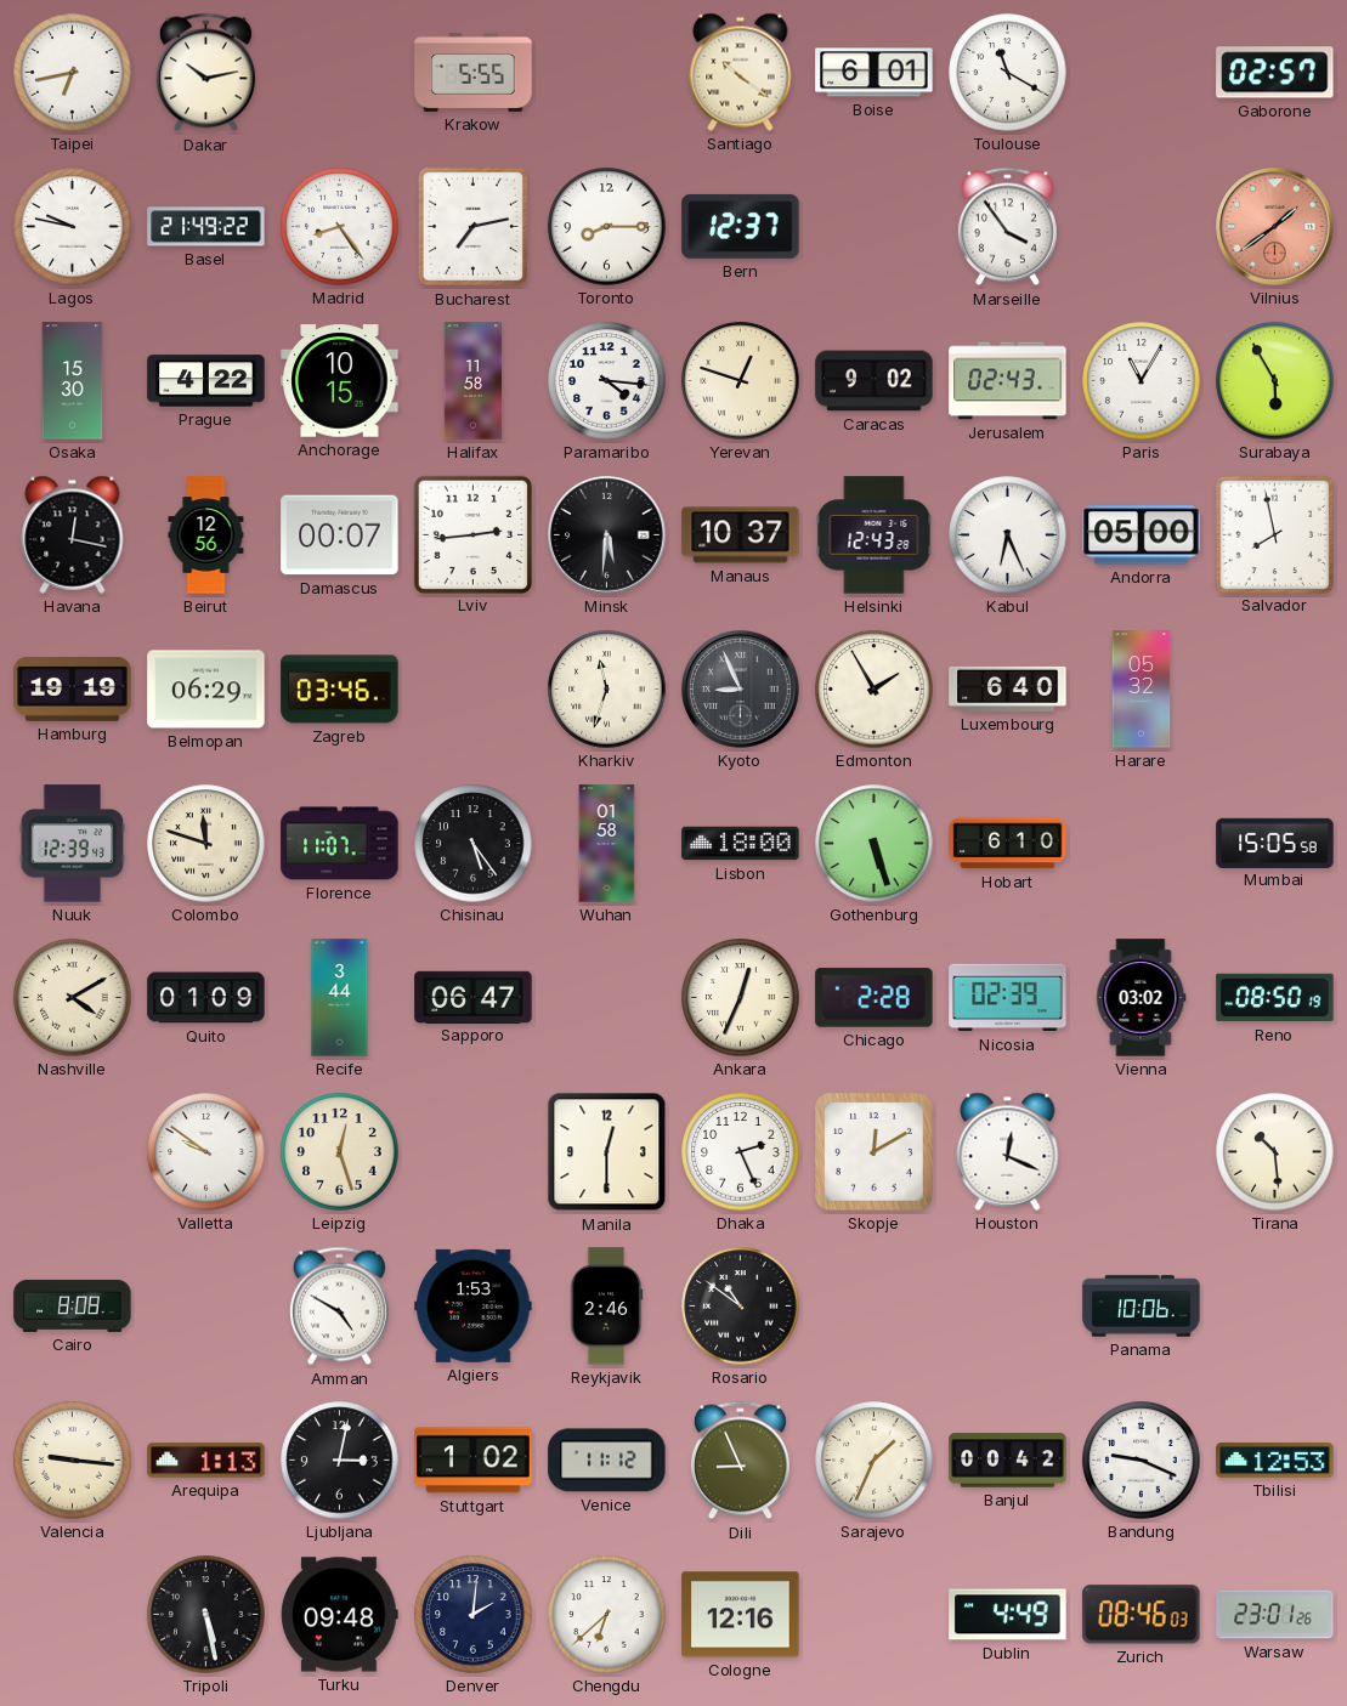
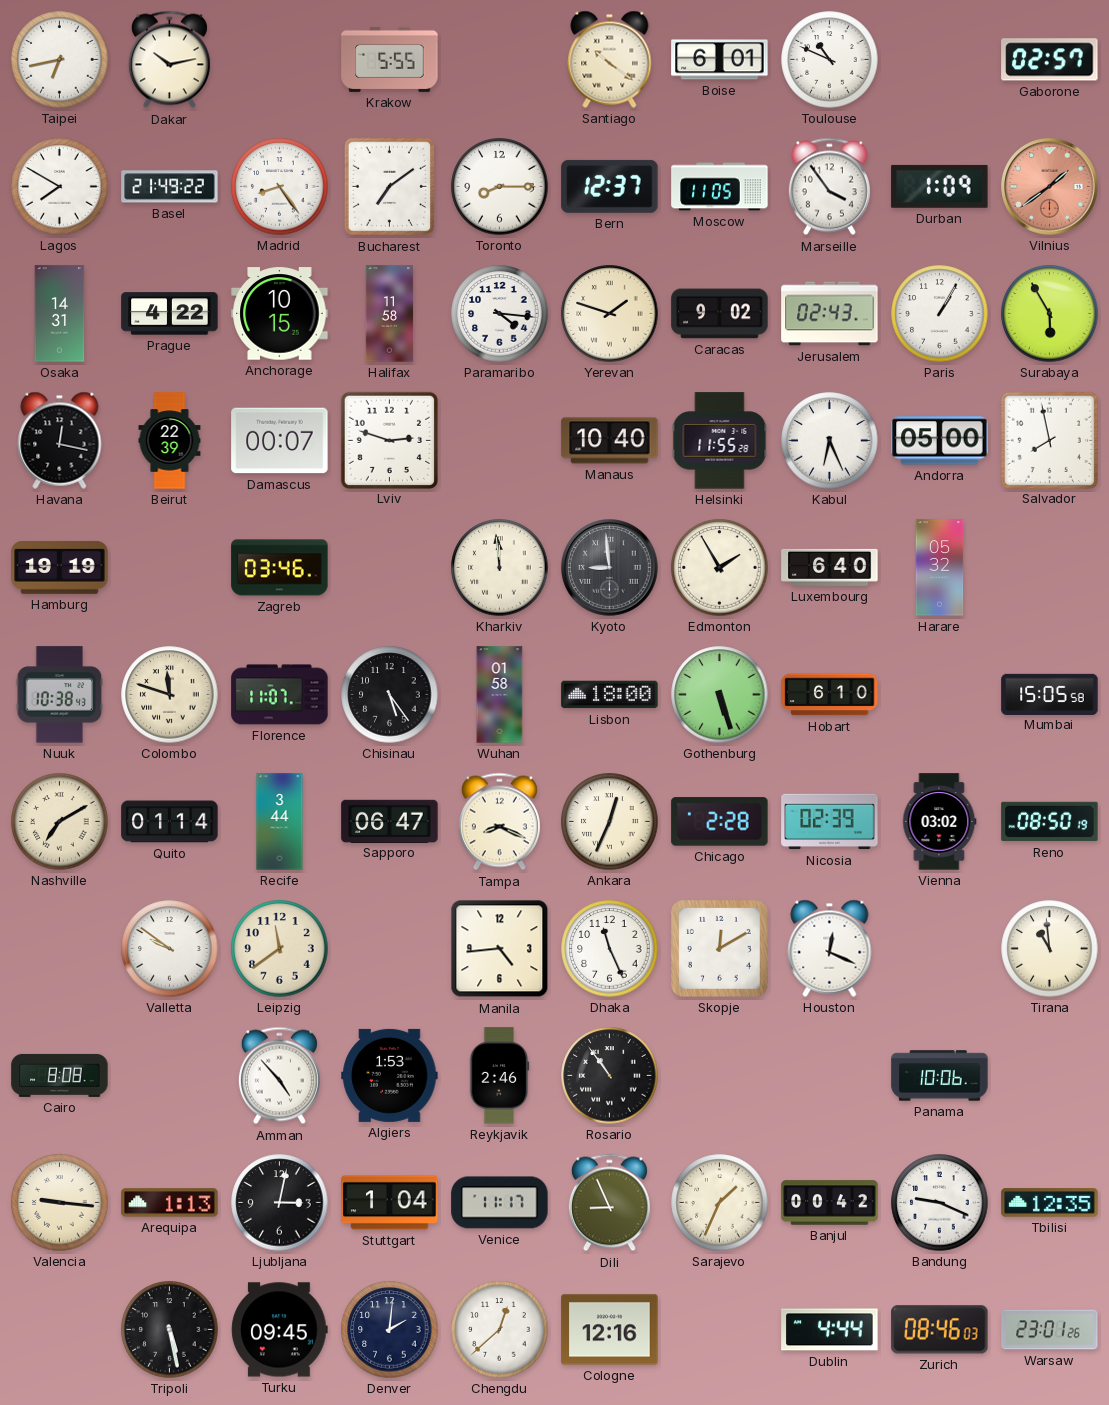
Toulouse: 11:20 -> 10:49
Lagos: 9:47 -> 7:50
Bucharest: 7:13 -> 7:09
Moscow: none -> 11:05
Durban: none -> 1:09
Osaka: 15:30 -> 14:31
Yerevan: 12:48 -> 1:48
Paris: 11:05 -> 1:05
Beirut: 12:56 -> 22:39
Lviv: 2:44 -> 2:48
Minsk: 5:31 -> none
Manaus: 10:37 -> 10:40
Helsinki: 12:43 -> 11:55
Belmopan: 06:29 -> none
Kharkiv: 11:33 -> 11:59
Kyoto: 8:56 -> 8:59
Nuuk: 12:39 -> 10:38
Nashville: 4:10 -> 7:10
Quito: 01:09 -> 01:14
Tampa: none -> 8:19
Leipzig: 12:27 -> 11:39
Manila: 12:30 -> 4:44
Dhaka: 2:26 -> 11:26
Tirana: 10:29 -> 10:59
Amman: 4:50 -> 4:53
Rosario: 10:51 -> 10:54
Stuttgart: 1:02 -> 1:04
Venice: 11:12 -> 11:17
Tbilisi: 12:53 -> 12:35
Turku: 09:48 -> 09:45
Chengdu: 6:38 -> 12:38
Dublin: 4:49 -> 4:44
